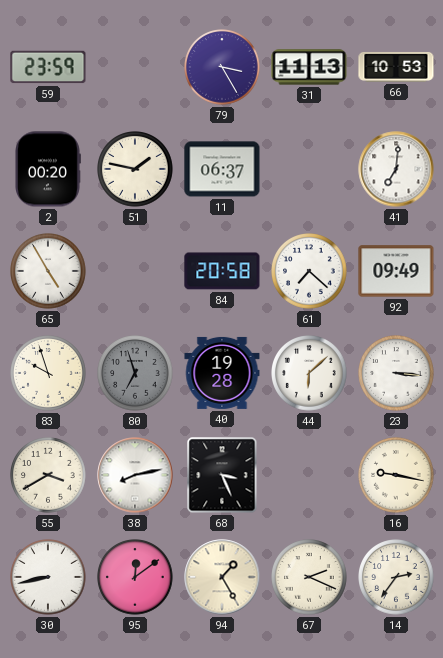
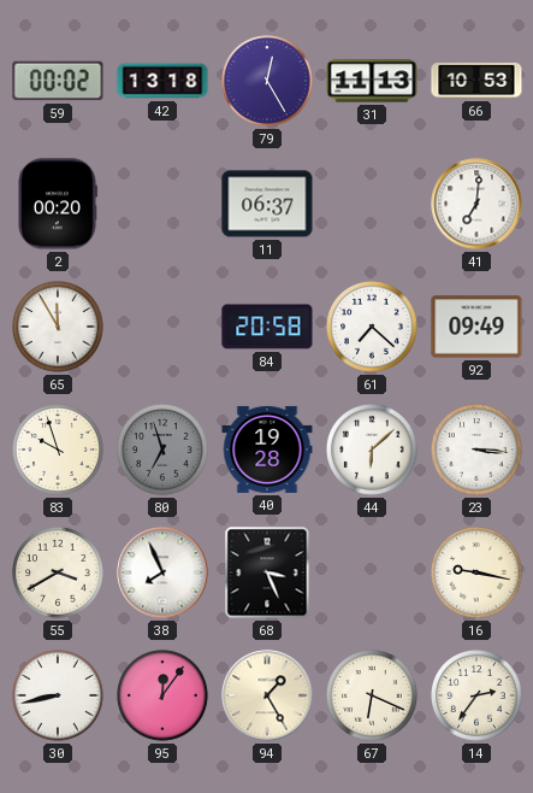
59: 23:59 -> 00:02
42: none -> 13:18
79: 3:25 -> 12:25
51: 1:47 -> none
65: 4:55 -> 11:55
38: 8:13 -> 7:56
95: 12:09 -> 12:06
67: 2:19 -> 6:19
